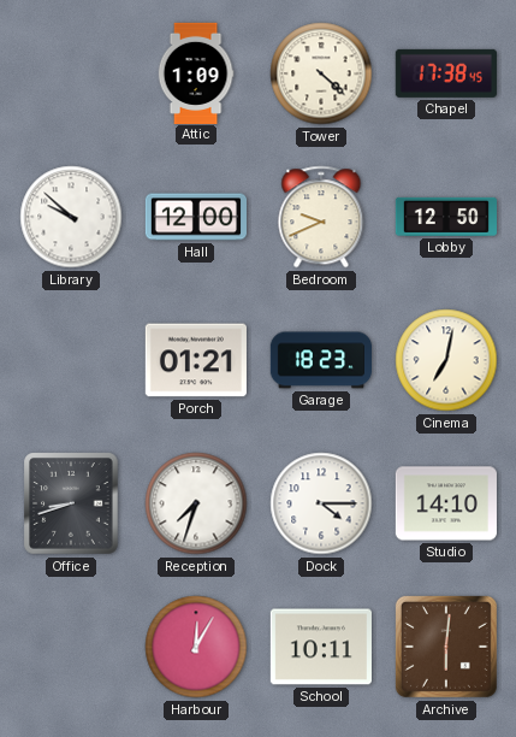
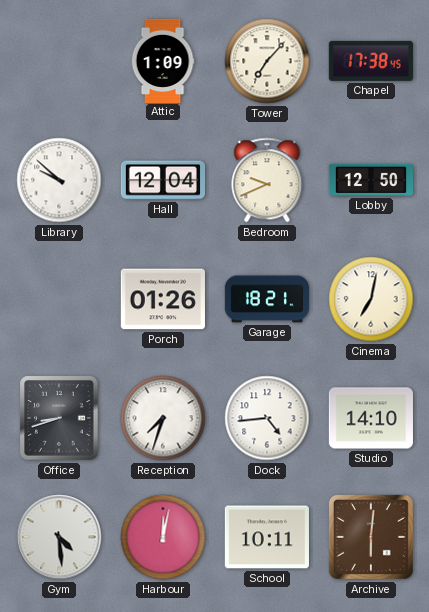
Tower: 4:22 -> 7:07
Hall: 12:00 -> 12:04
Porch: 01:21 -> 01:26
Garage: 18:23 -> 18:21
Dock: 4:15 -> 4:44
Gym: none -> 4:29
Harbour: 12:05 -> 12:02
